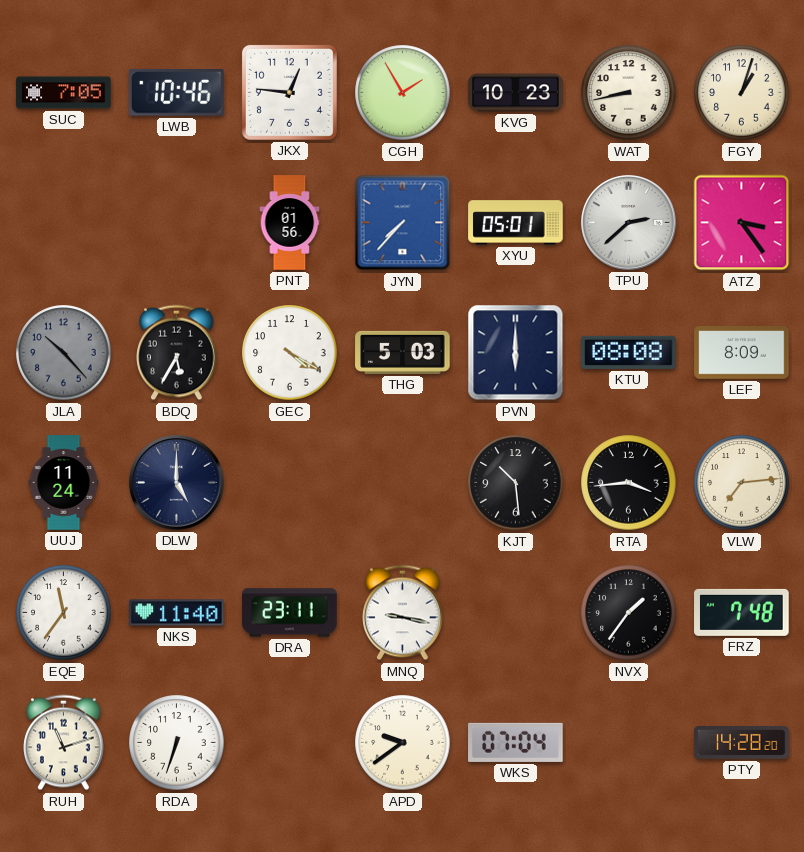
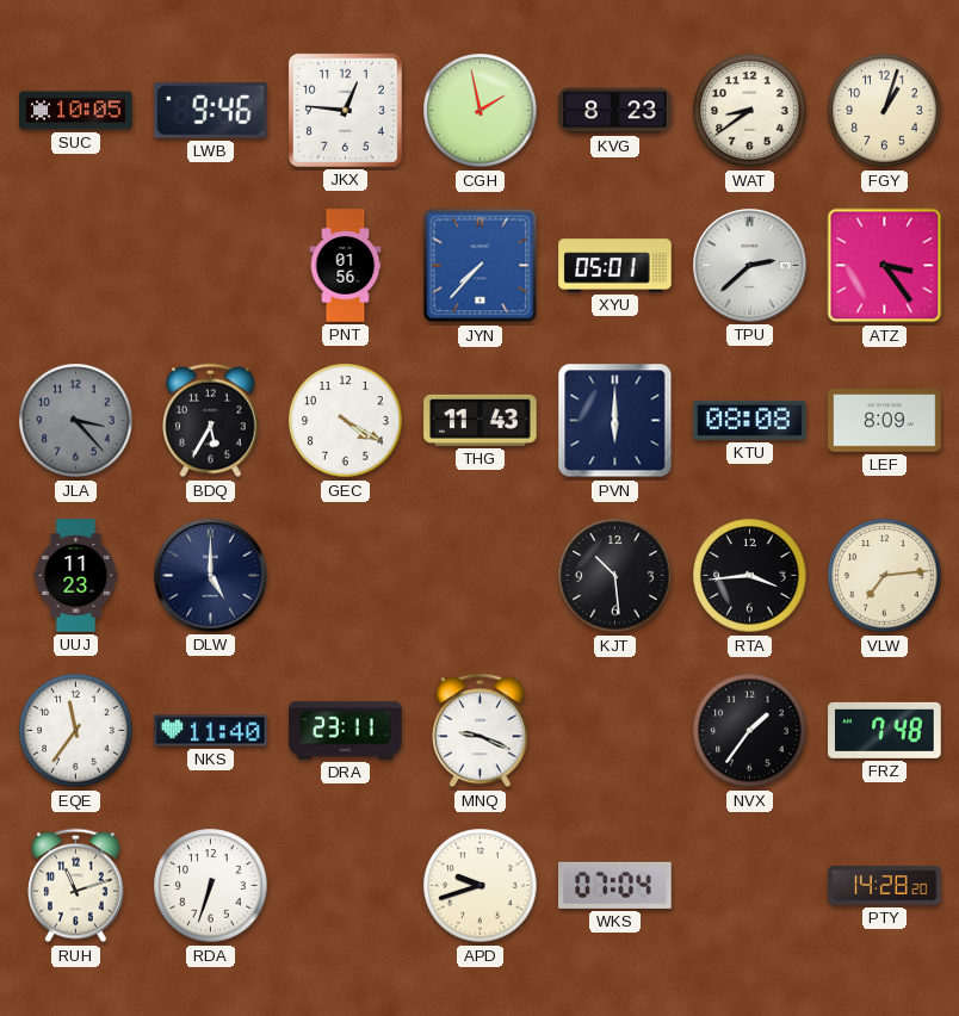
SUC: 7:05 -> 10:05
LWB: 10:46 -> 9:46
CGH: 1:55 -> 1:58
KVG: 10:23 -> 8:23
WAT: 8:43 -> 8:39
JLA: 10:23 -> 3:23
THG: 5:03 -> 11:43
UUJ: 11:24 -> 11:23
MNQ: 9:17 -> 9:19
APD: 9:39 -> 9:42
